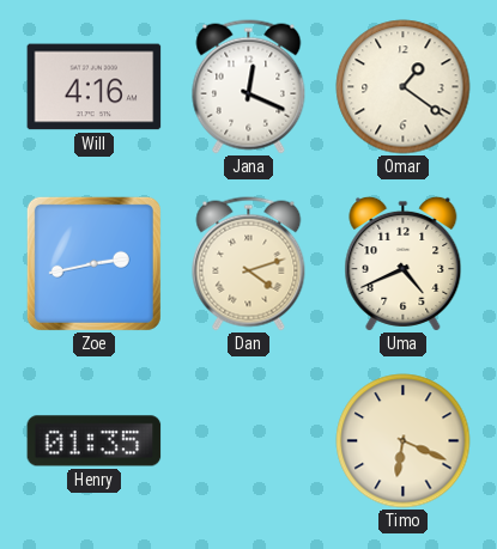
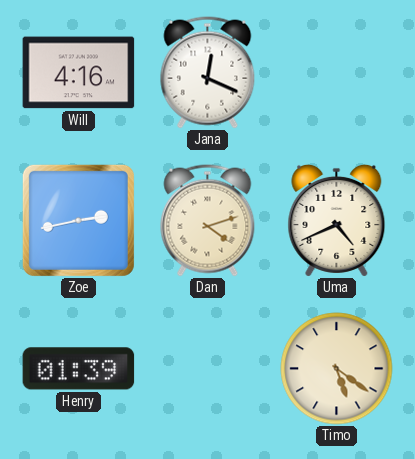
Omar: 1:21 -> none
Henry: 01:35 -> 01:39
Timo: 6:19 -> 5:21
